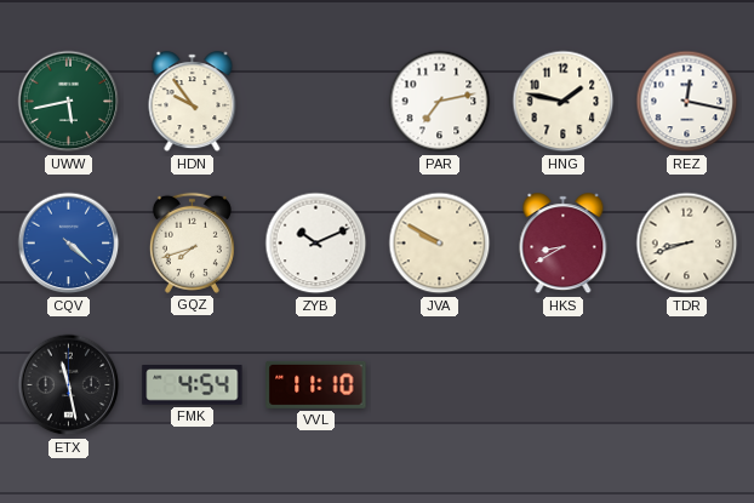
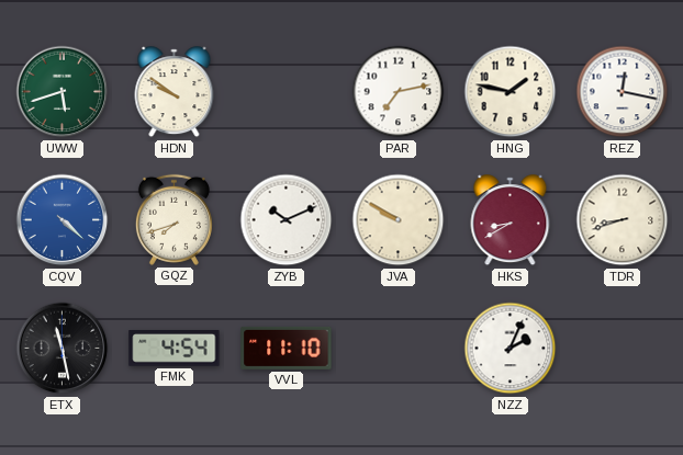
UWW: 5:43 -> 5:42
HDN: 9:54 -> 9:51
NZZ: none -> 2:04
